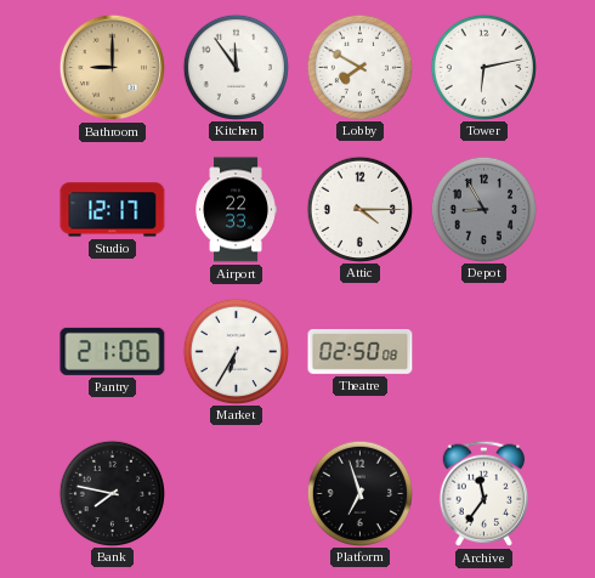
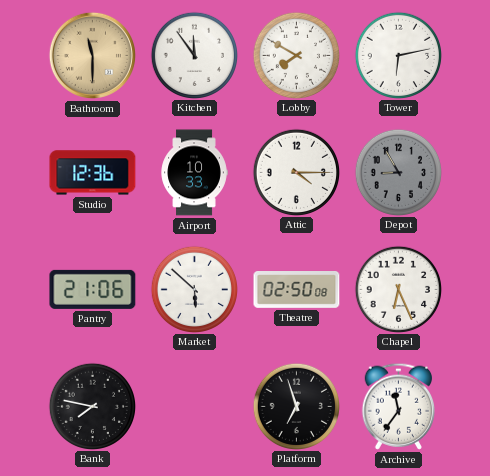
Bathroom: 9:00 -> 11:30
Studio: 12:17 -> 12:36
Airport: 22:33 -> 10:33
Market: 6:35 -> 5:52
Chapel: none -> 6:26
